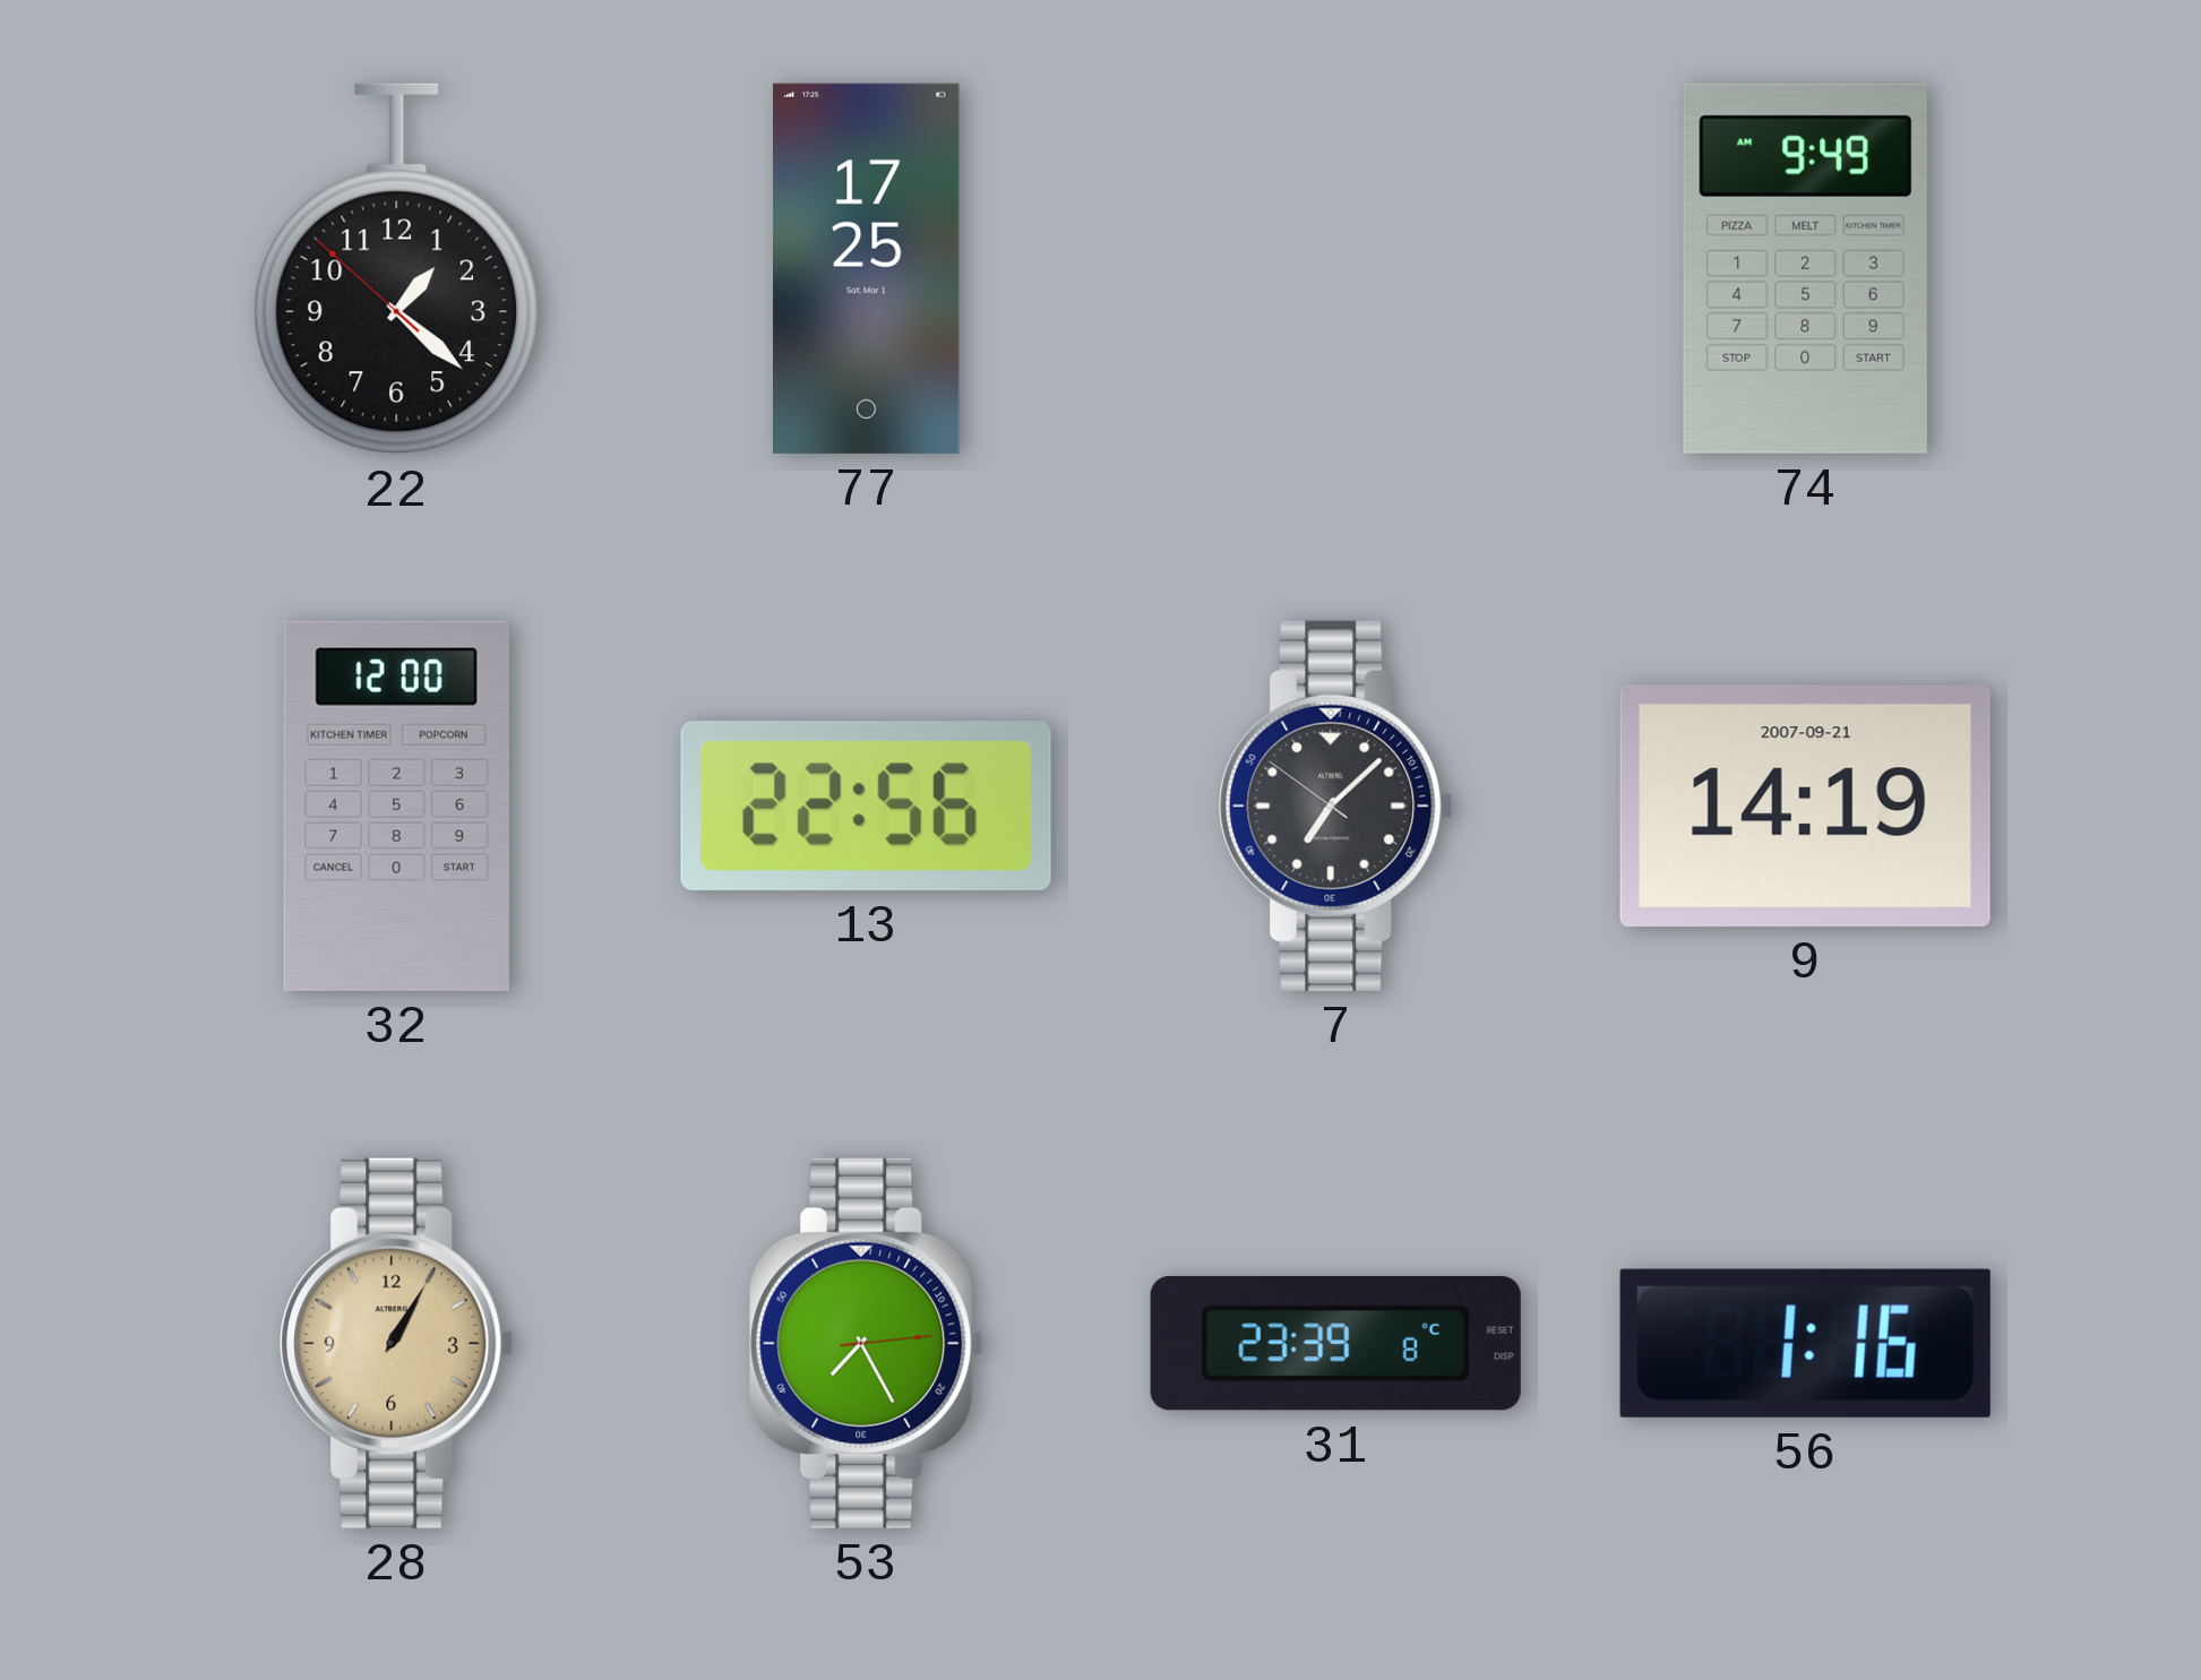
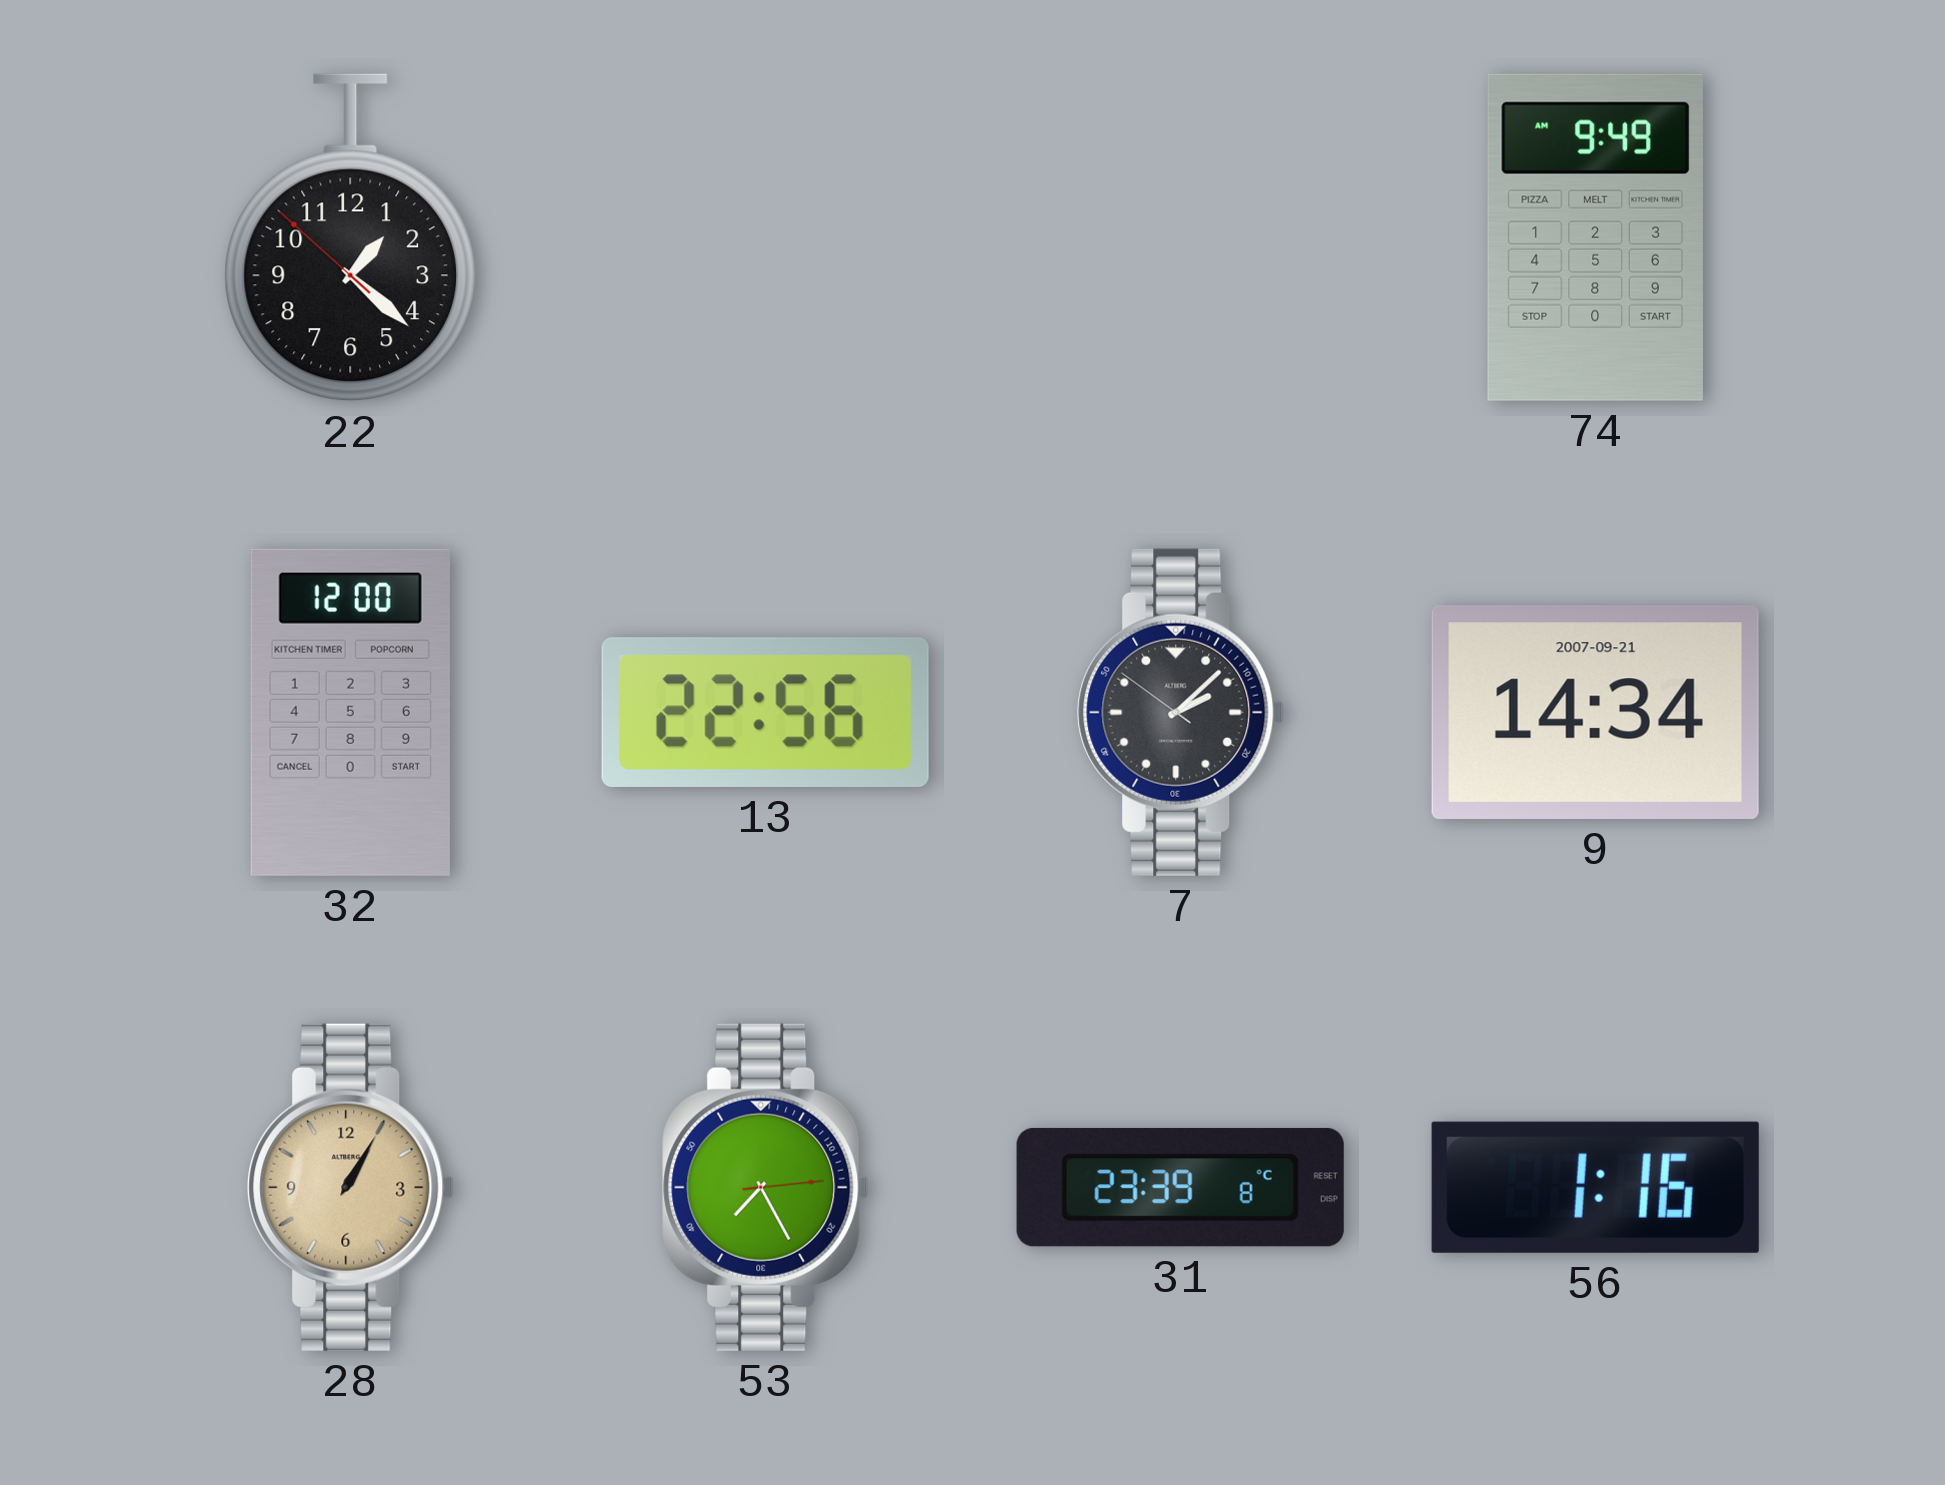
77: 17:25 -> none
7: 7:07 -> 2:07
9: 14:19 -> 14:34
